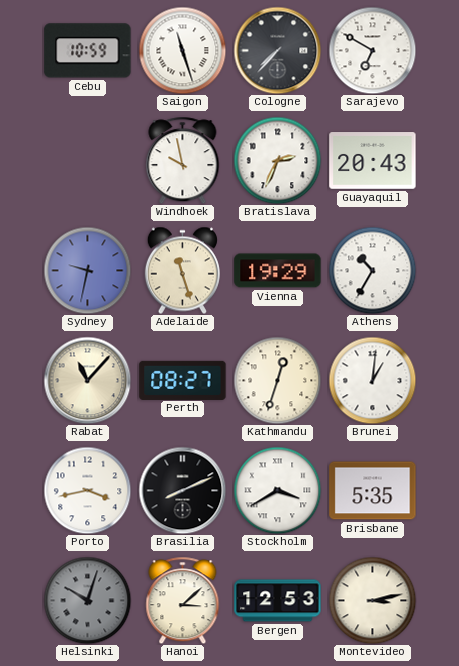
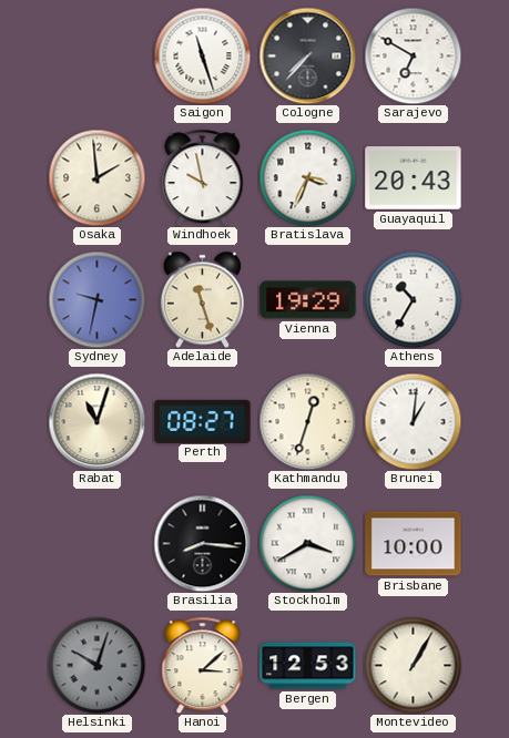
Cebu: 10:59 -> none
Osaka: none -> 1:59
Bratislava: 2:34 -> 3:34
Rabat: 11:07 -> 11:03
Porto: 3:43 -> none
Brasilia: 8:11 -> 8:16
Brisbane: 5:35 -> 10:00
Montevideo: 3:13 -> 1:05
